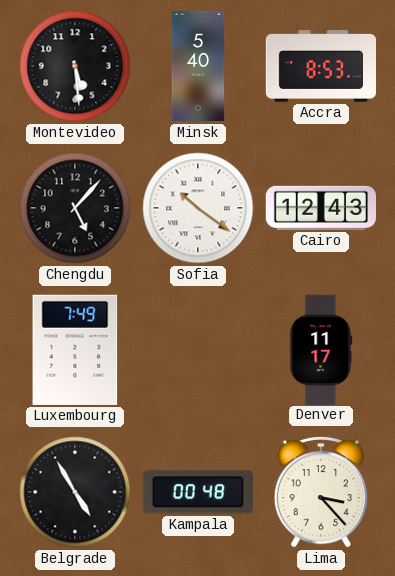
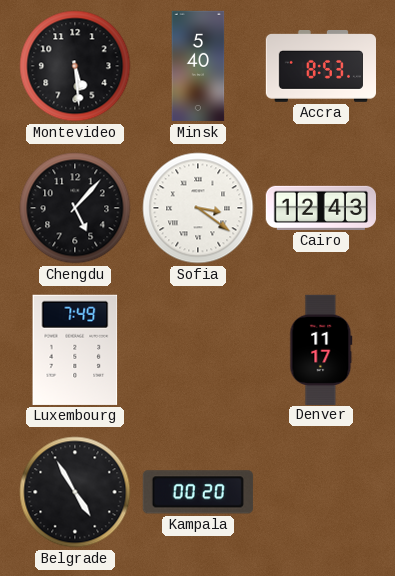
Sofia: 10:21 -> 3:21
Kampala: 00:48 -> 00:20
Lima: 3:23 -> none
